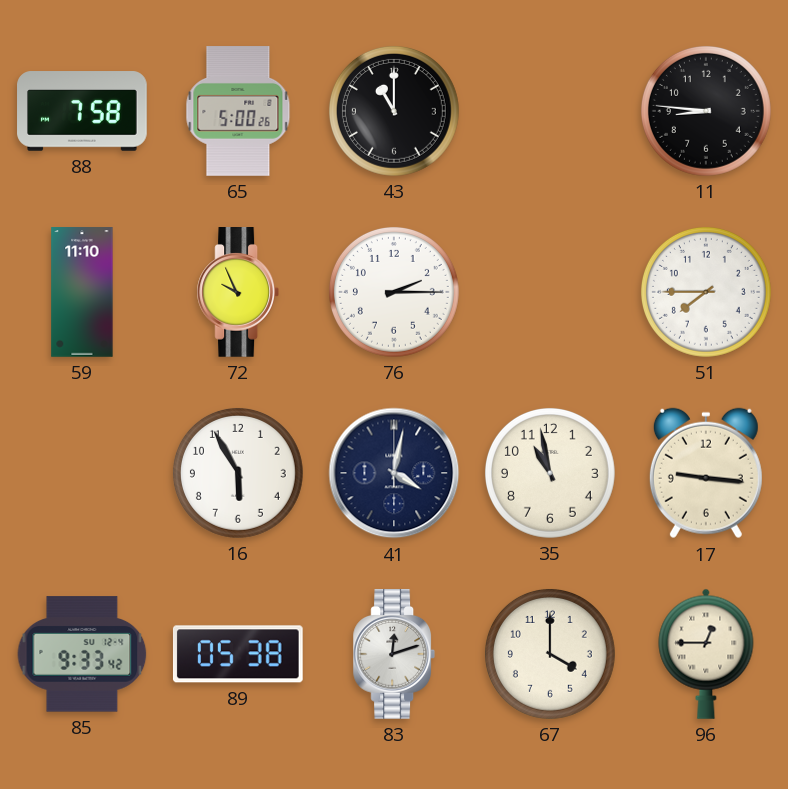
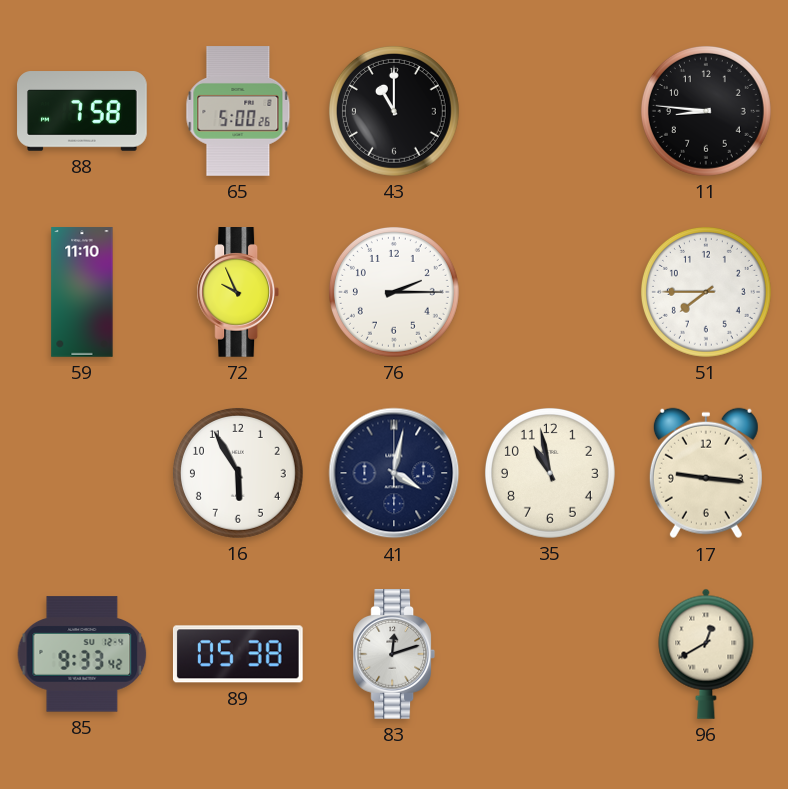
67: 4:00 -> none
96: 12:45 -> 12:40
